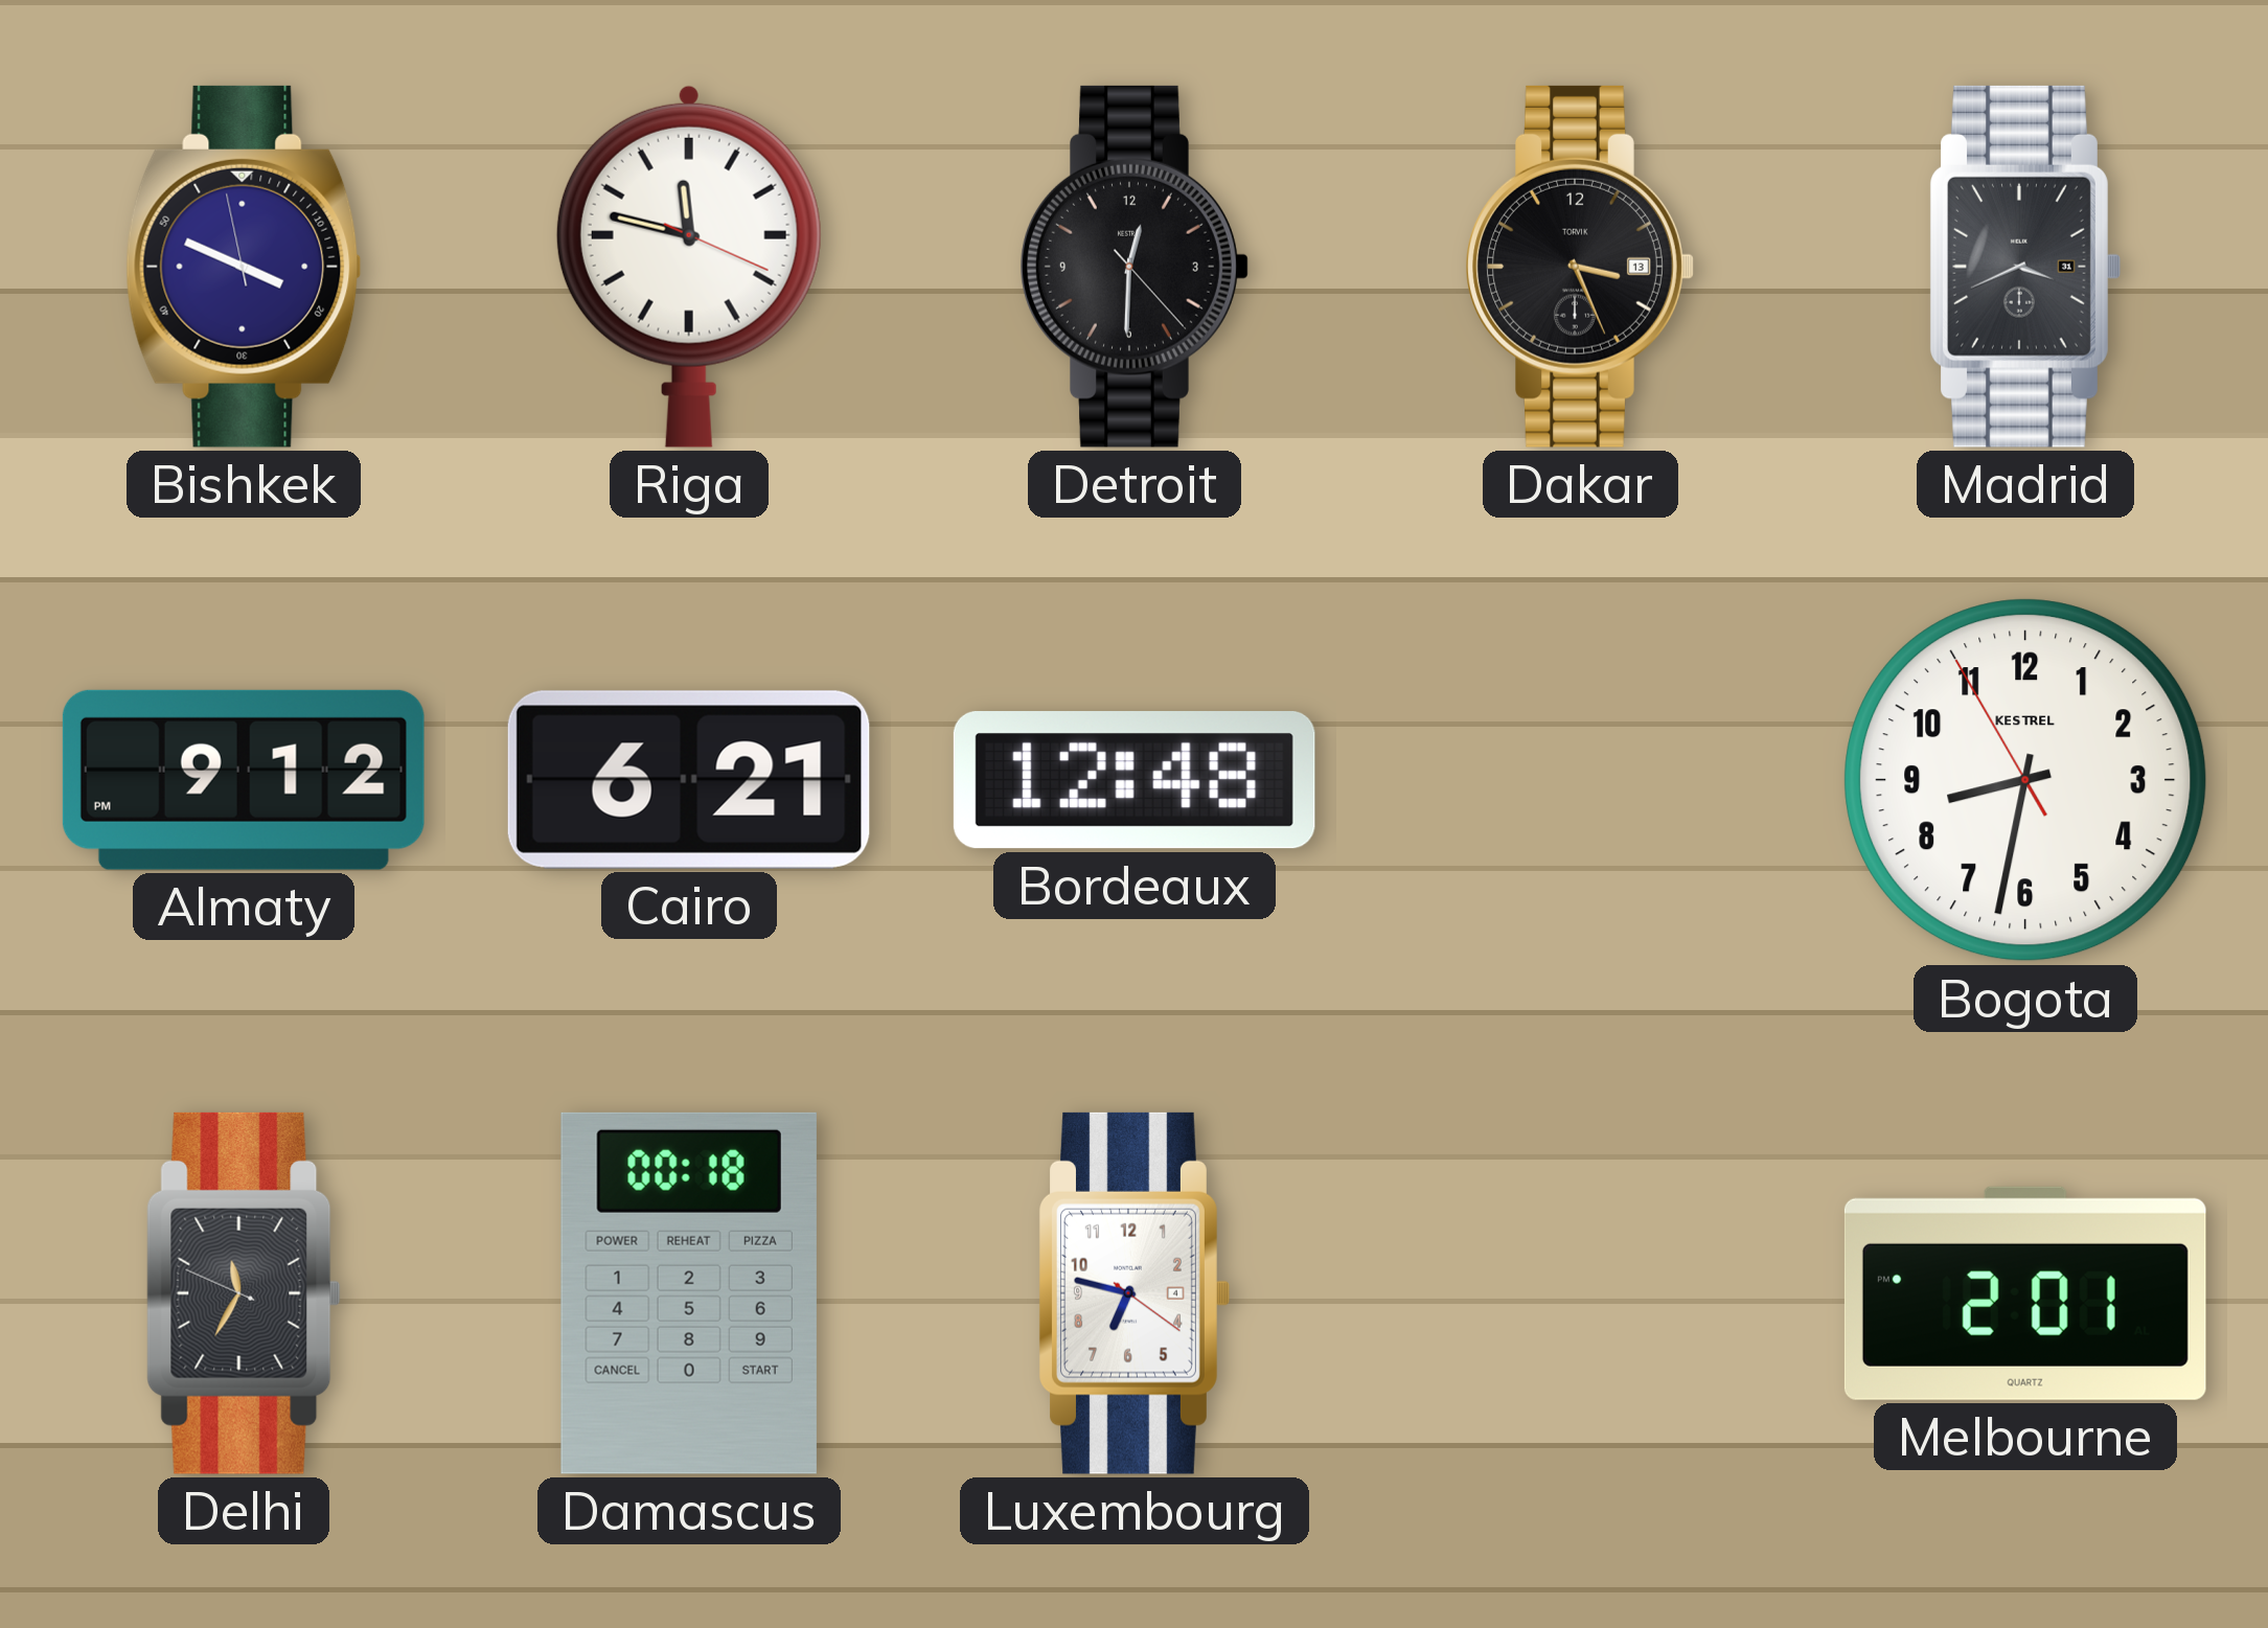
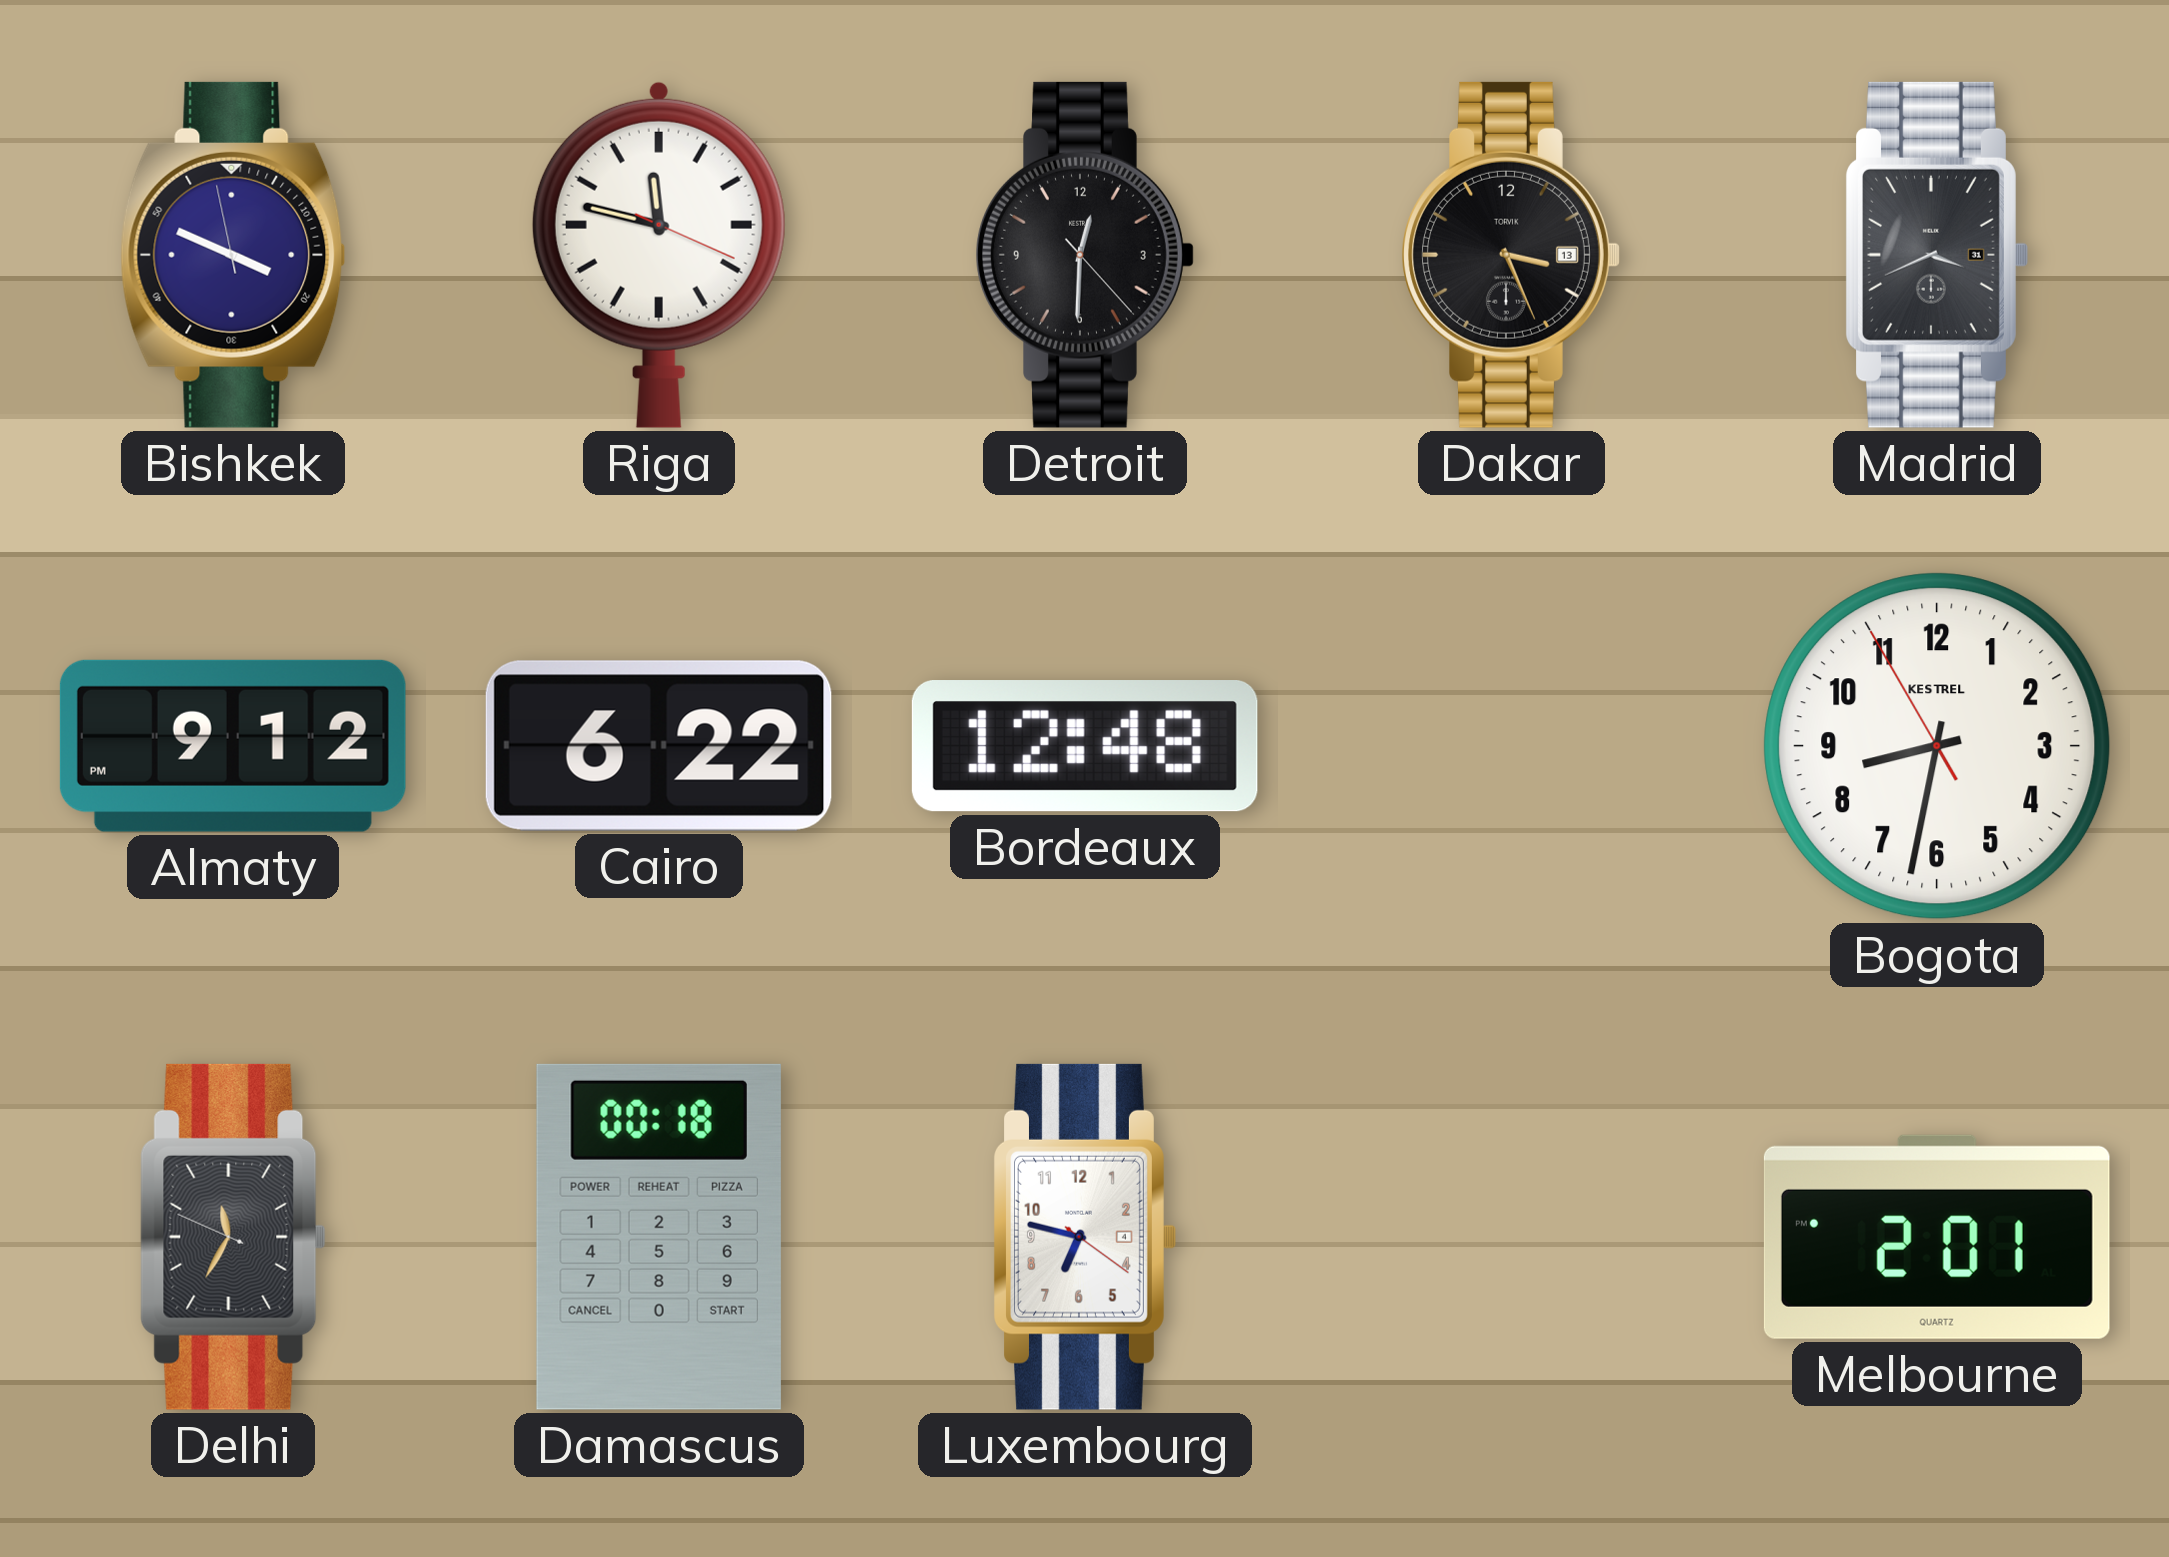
Cairo: 6:21 -> 6:22
